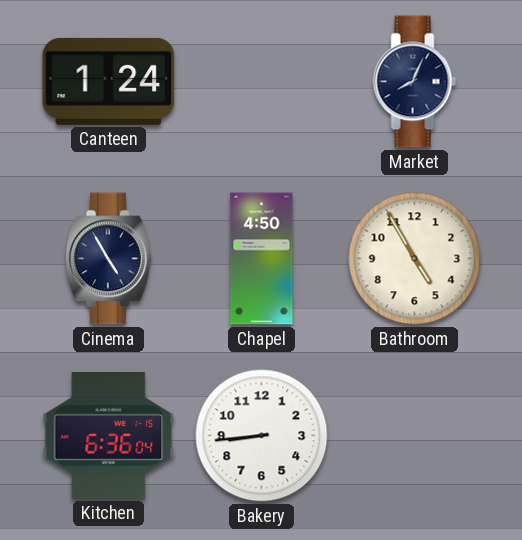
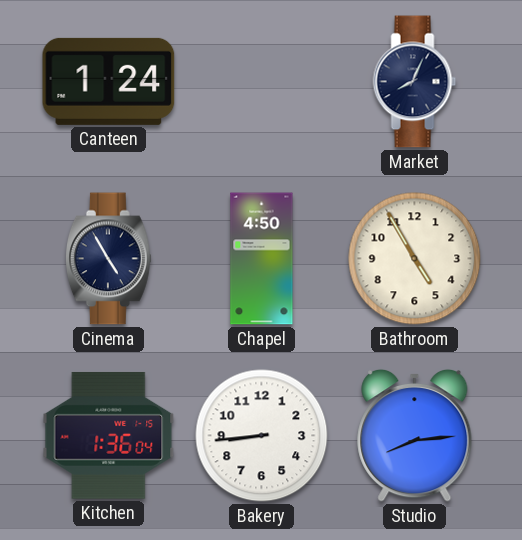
Kitchen: 6:36 -> 1:36
Studio: none -> 8:14
